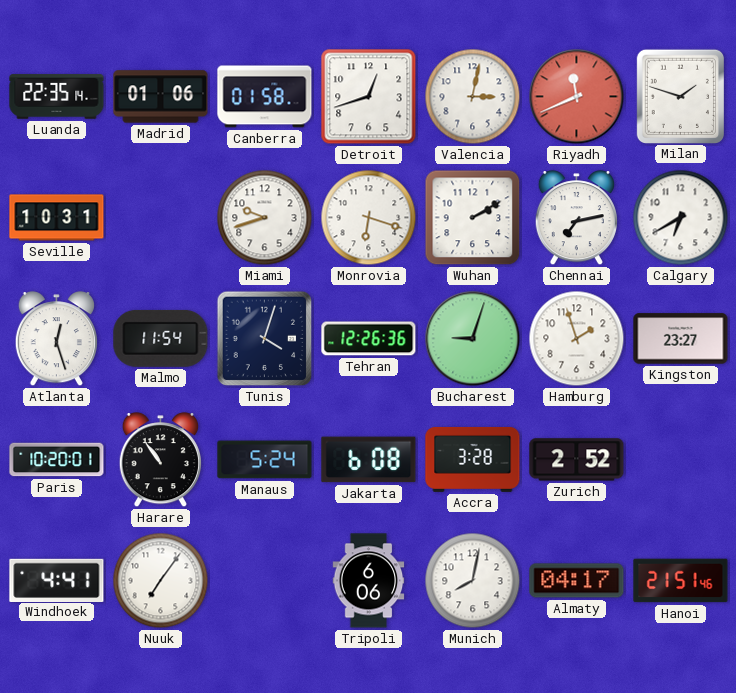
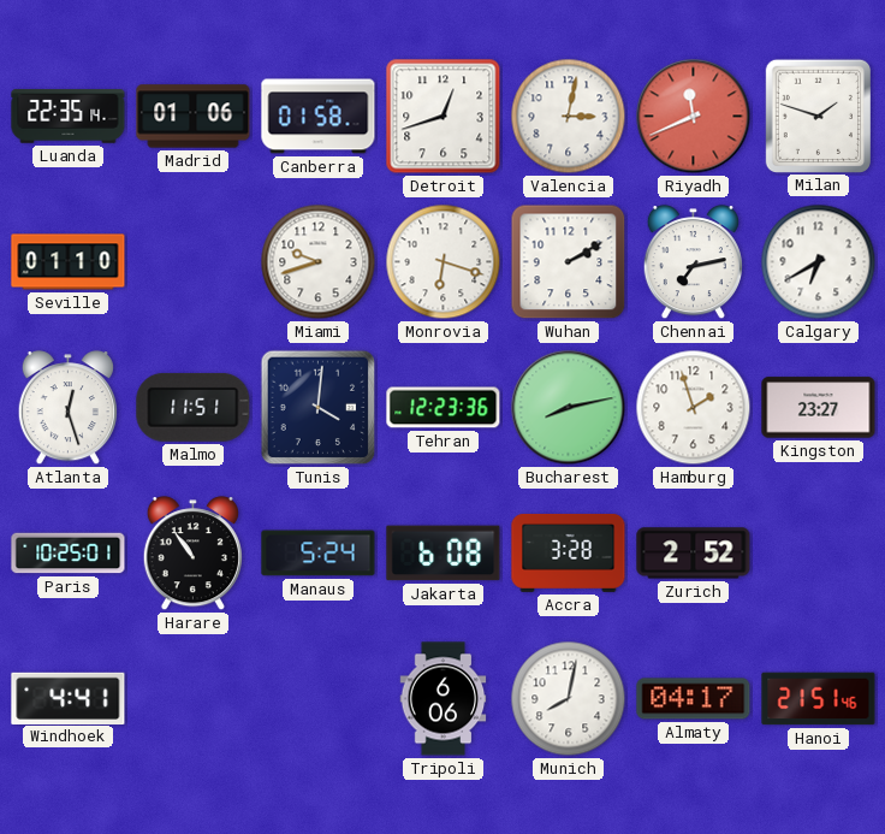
Seville: 10:31 -> 01:10
Malmo: 11:54 -> 11:51
Tunis: 4:03 -> 4:01
Tehran: 12:26 -> 12:23
Bucharest: 9:03 -> 8:13
Paris: 10:20 -> 10:25
Nuuk: 7:06 -> none
